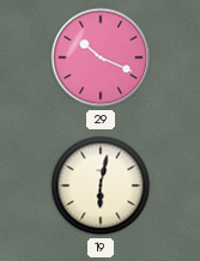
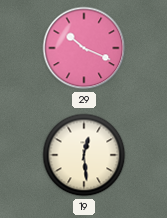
19: 6:02 -> 12:29
